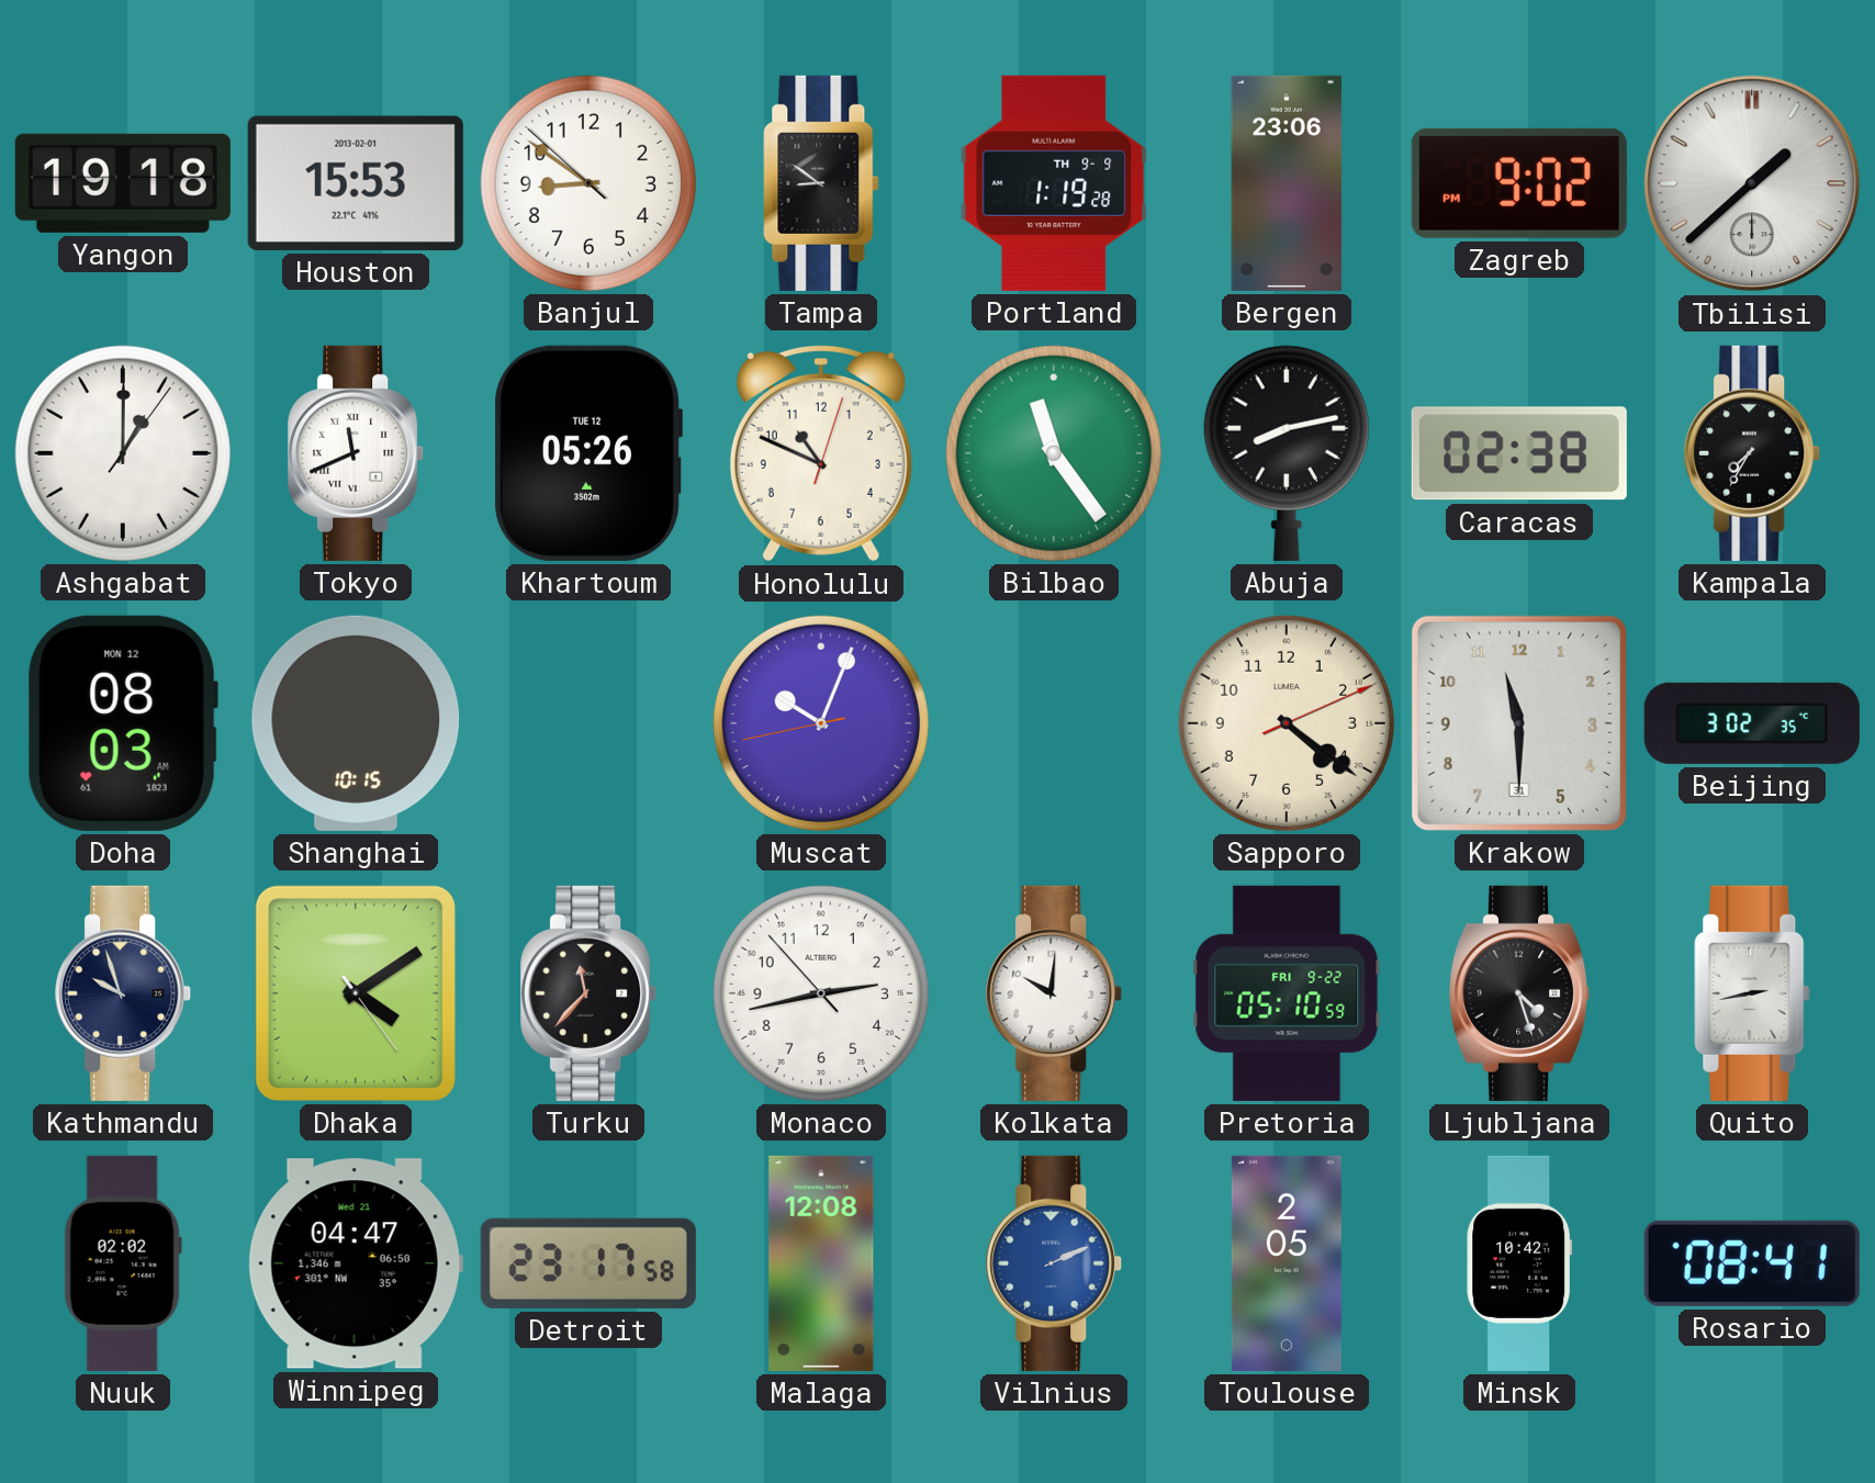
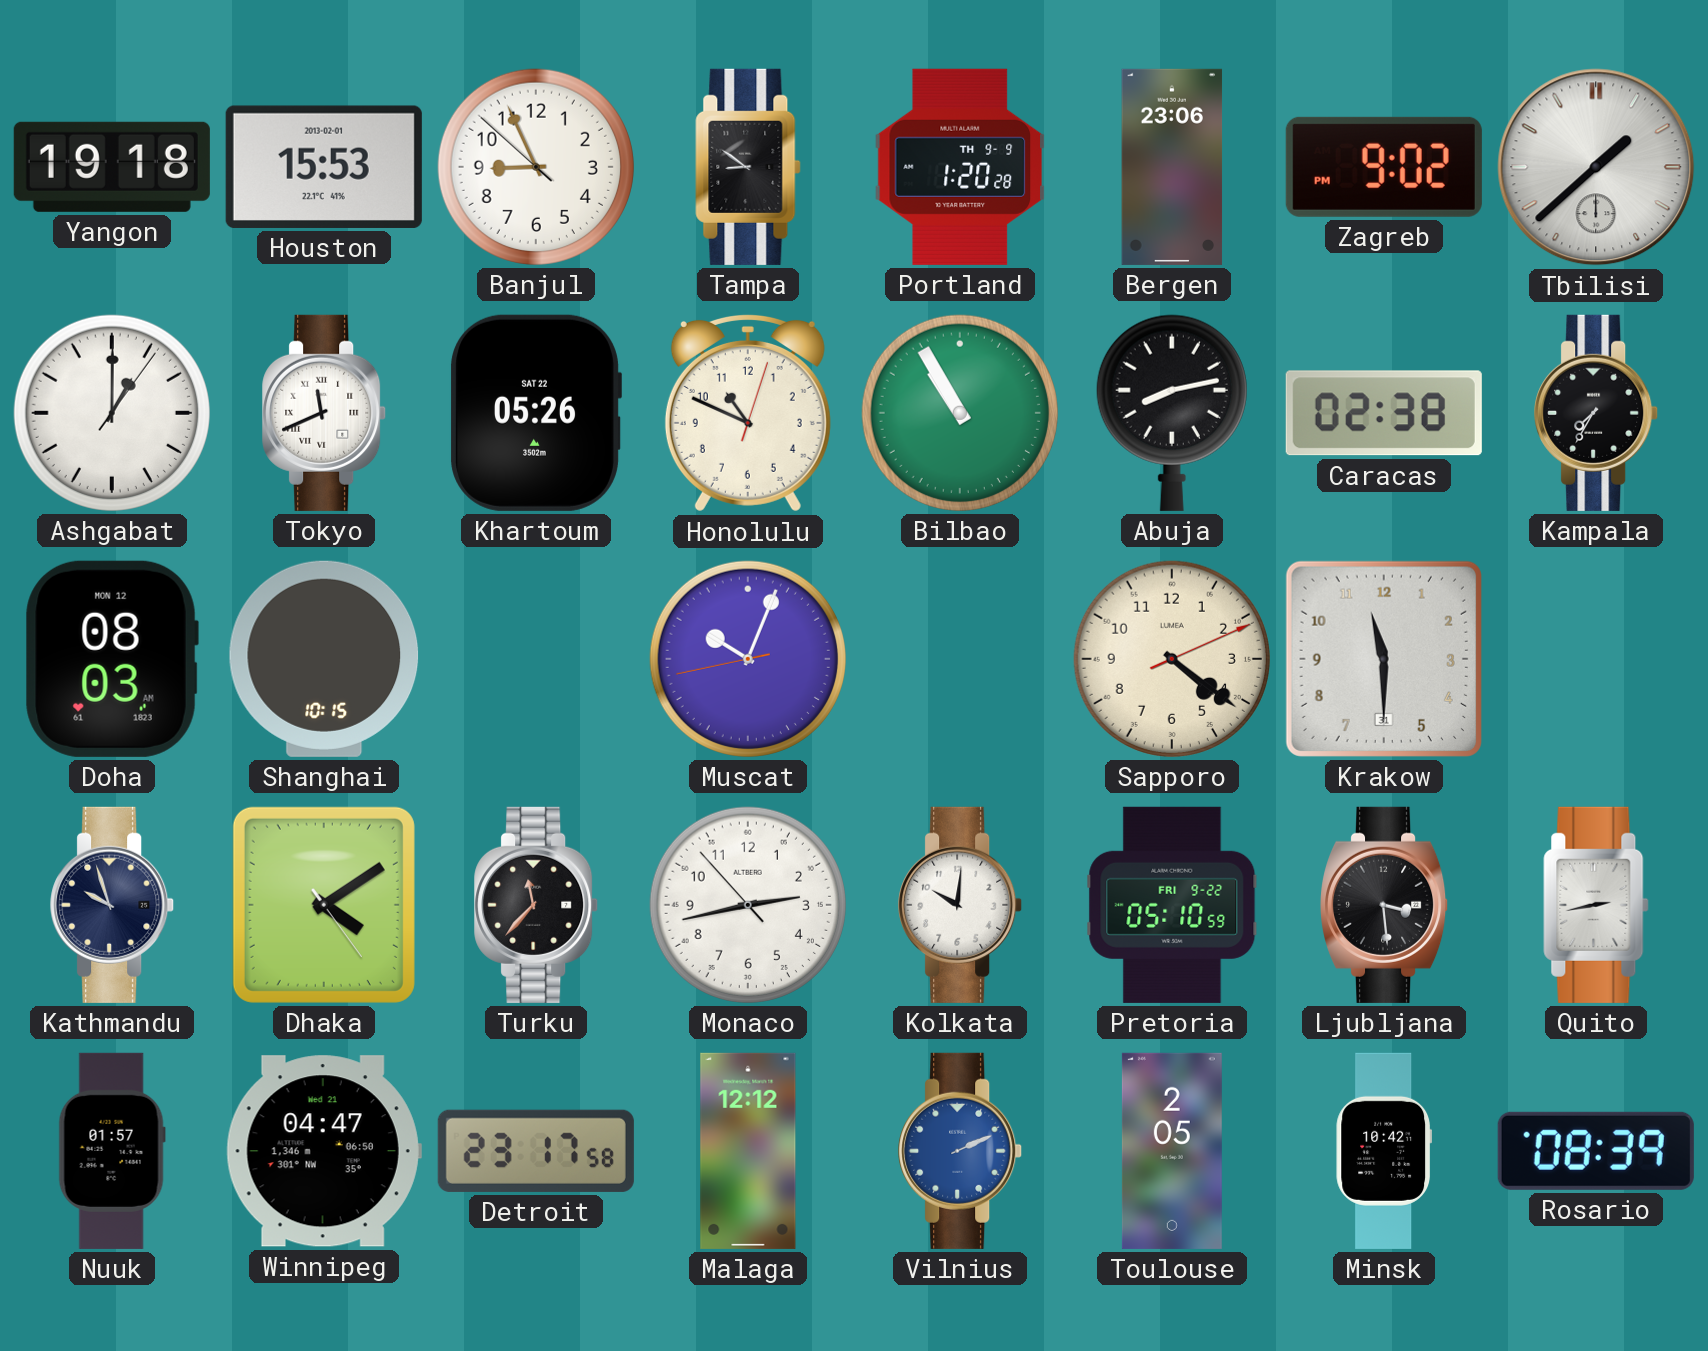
Banjul: 8:50 -> 8:55
Portland: 1:19 -> 1:20
Khartoum date: TUE 12 -> SAT 22
Bilbao: 11:24 -> 10:55
Beijing: 3:02 -> none
Ljubljana: 4:27 -> 3:29
Nuuk: 02:02 -> 01:57
Malaga: 12:08 -> 12:12
Rosario: 08:41 -> 08:39
